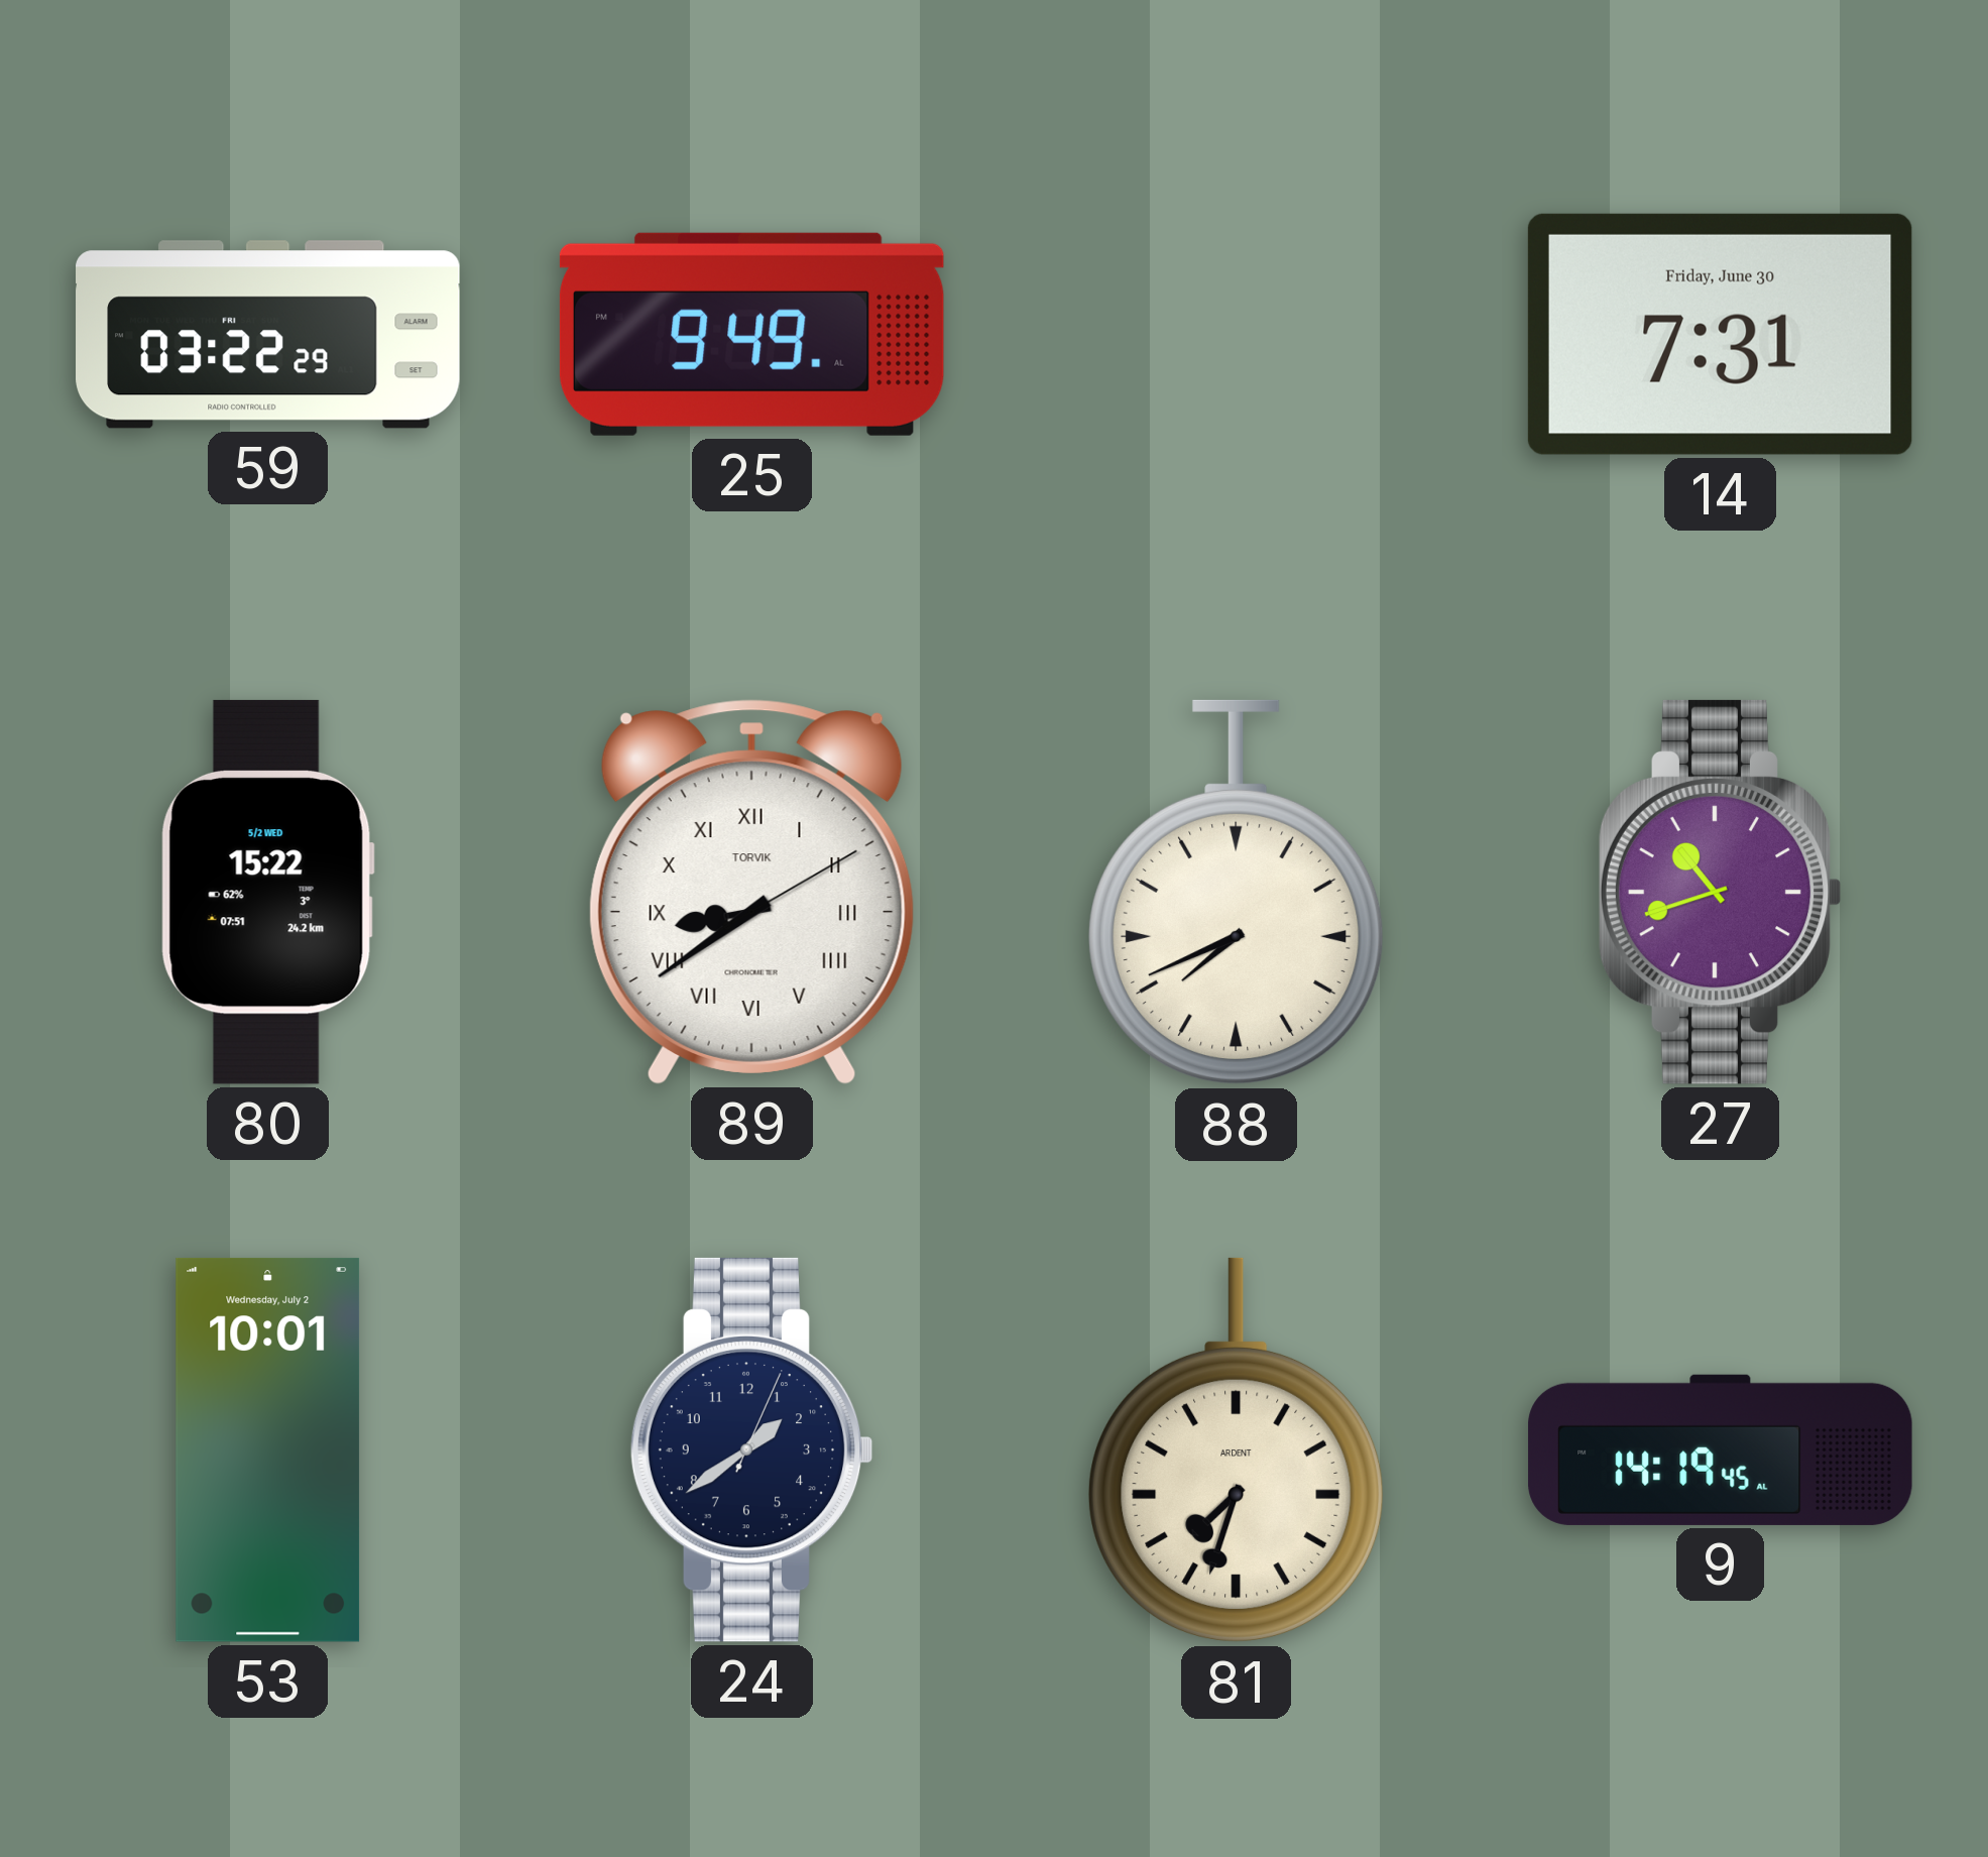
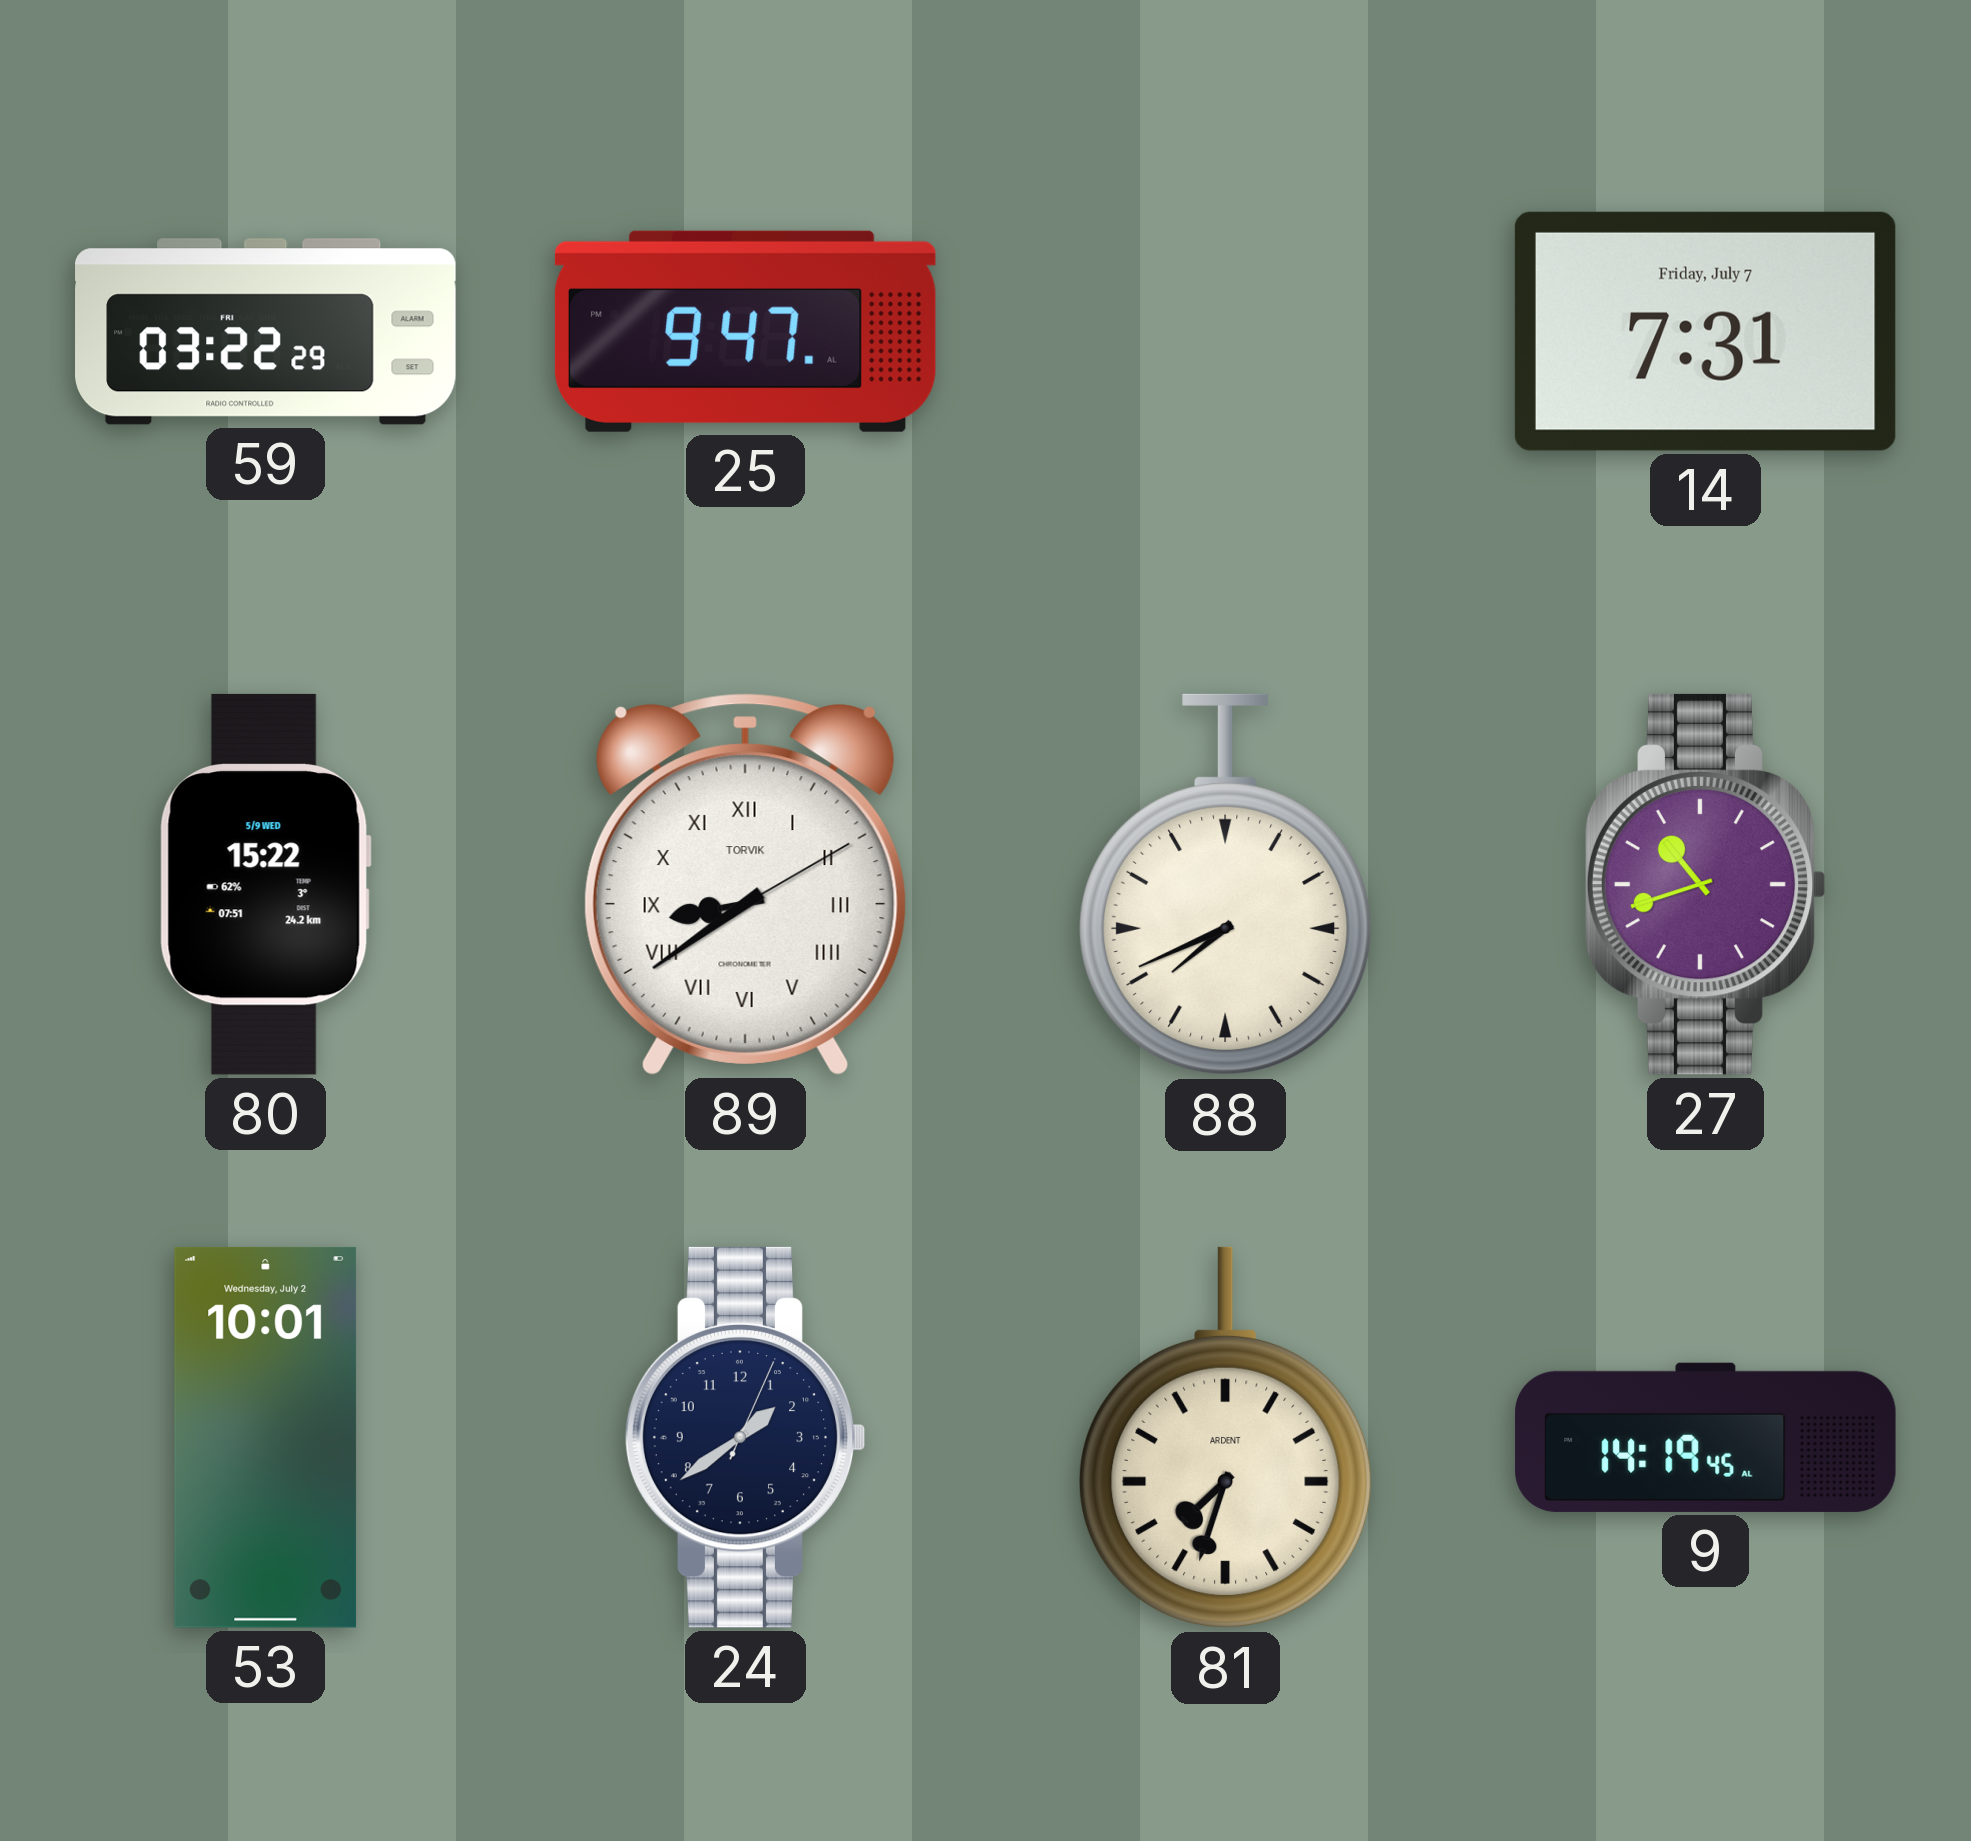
25: 9:49 -> 9:47
14 date: Friday, June 30 -> Friday, July 7
80 date: 5/2 WED -> 5/9 WED
